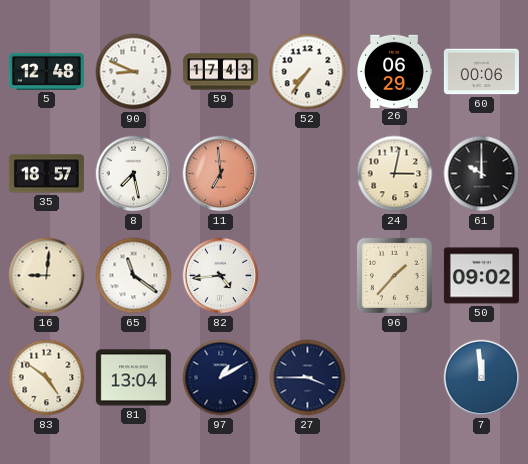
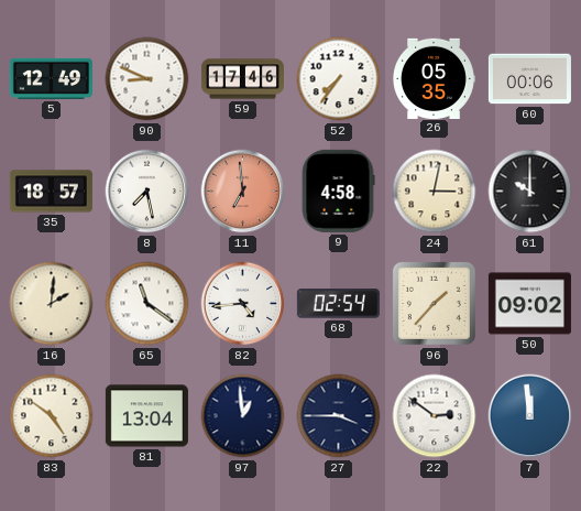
5: 12:48 -> 12:49
59: 17:43 -> 17:46
26: 06:29 -> 05:35
9: none -> 4:58
16: 9:01 -> 2:01
68: none -> 02:54
97: 1:10 -> 12:59
22: none -> 2:51
